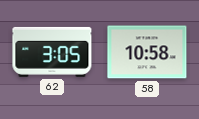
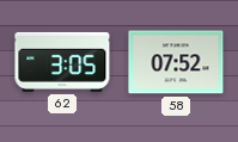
58: 10:58 -> 07:52
